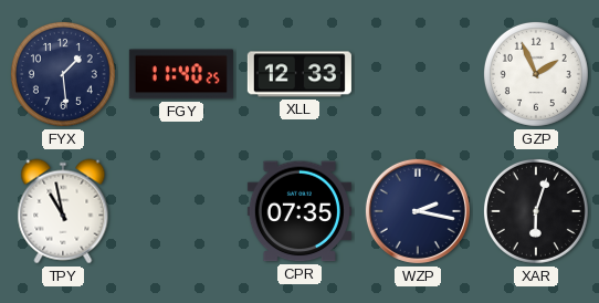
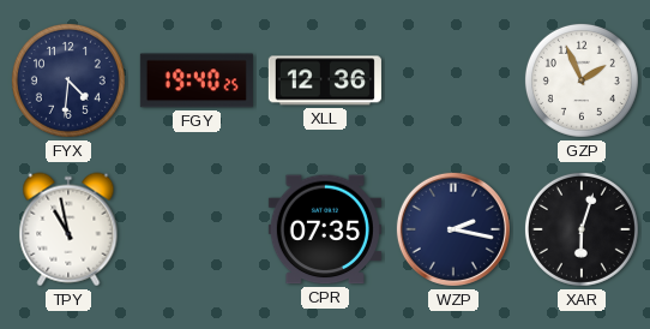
FYX: 1:29 -> 4:31
FGY: 11:40 -> 19:40
XLL: 12:33 -> 12:36
